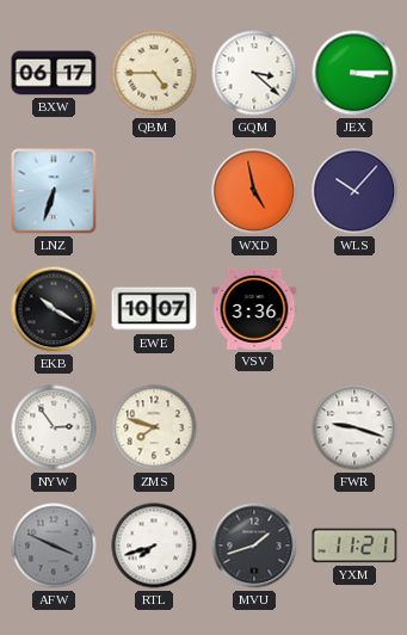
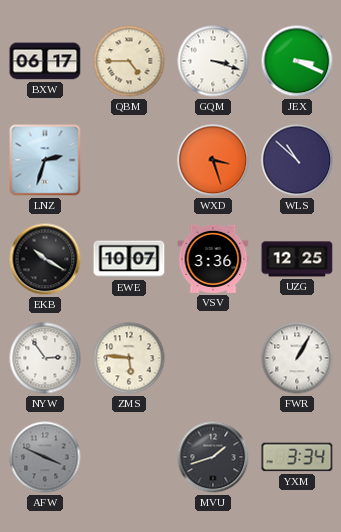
GQM: 3:22 -> 3:18
JEX: 3:15 -> 3:19
LNZ: 6:33 -> 2:33
WXD: 4:58 -> 3:27
WLS: 10:07 -> 10:52
UZG: none -> 12:25
ZMS: 7:48 -> 5:46
FWR: 9:18 -> 1:05
RTL: 7:42 -> none
YXM: 11:21 -> 3:34
